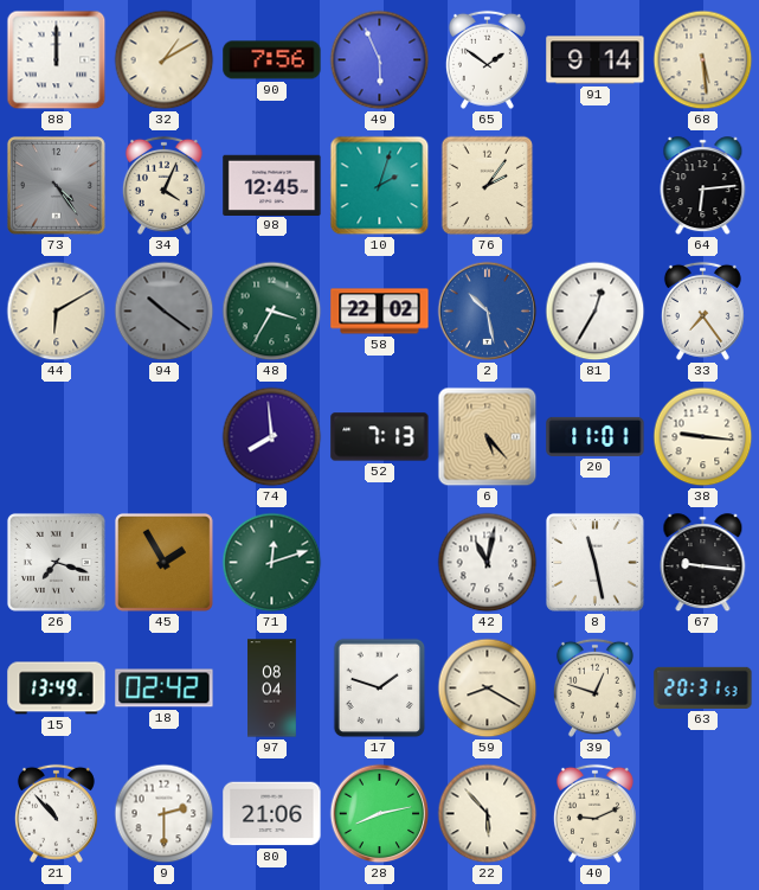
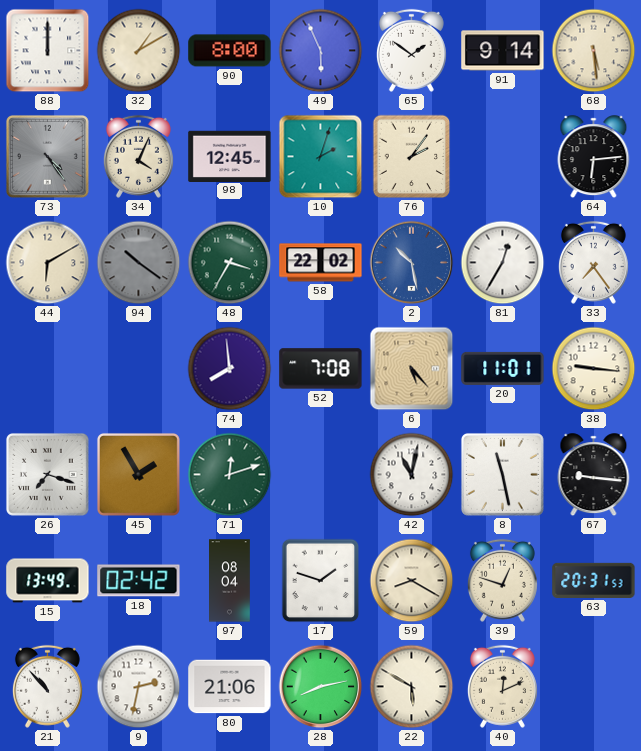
90: 7:56 -> 8:00
52: 7:13 -> 7:08
9: 2:30 -> 2:32
22: 5:53 -> 5:50
40: 9:11 -> 12:11
